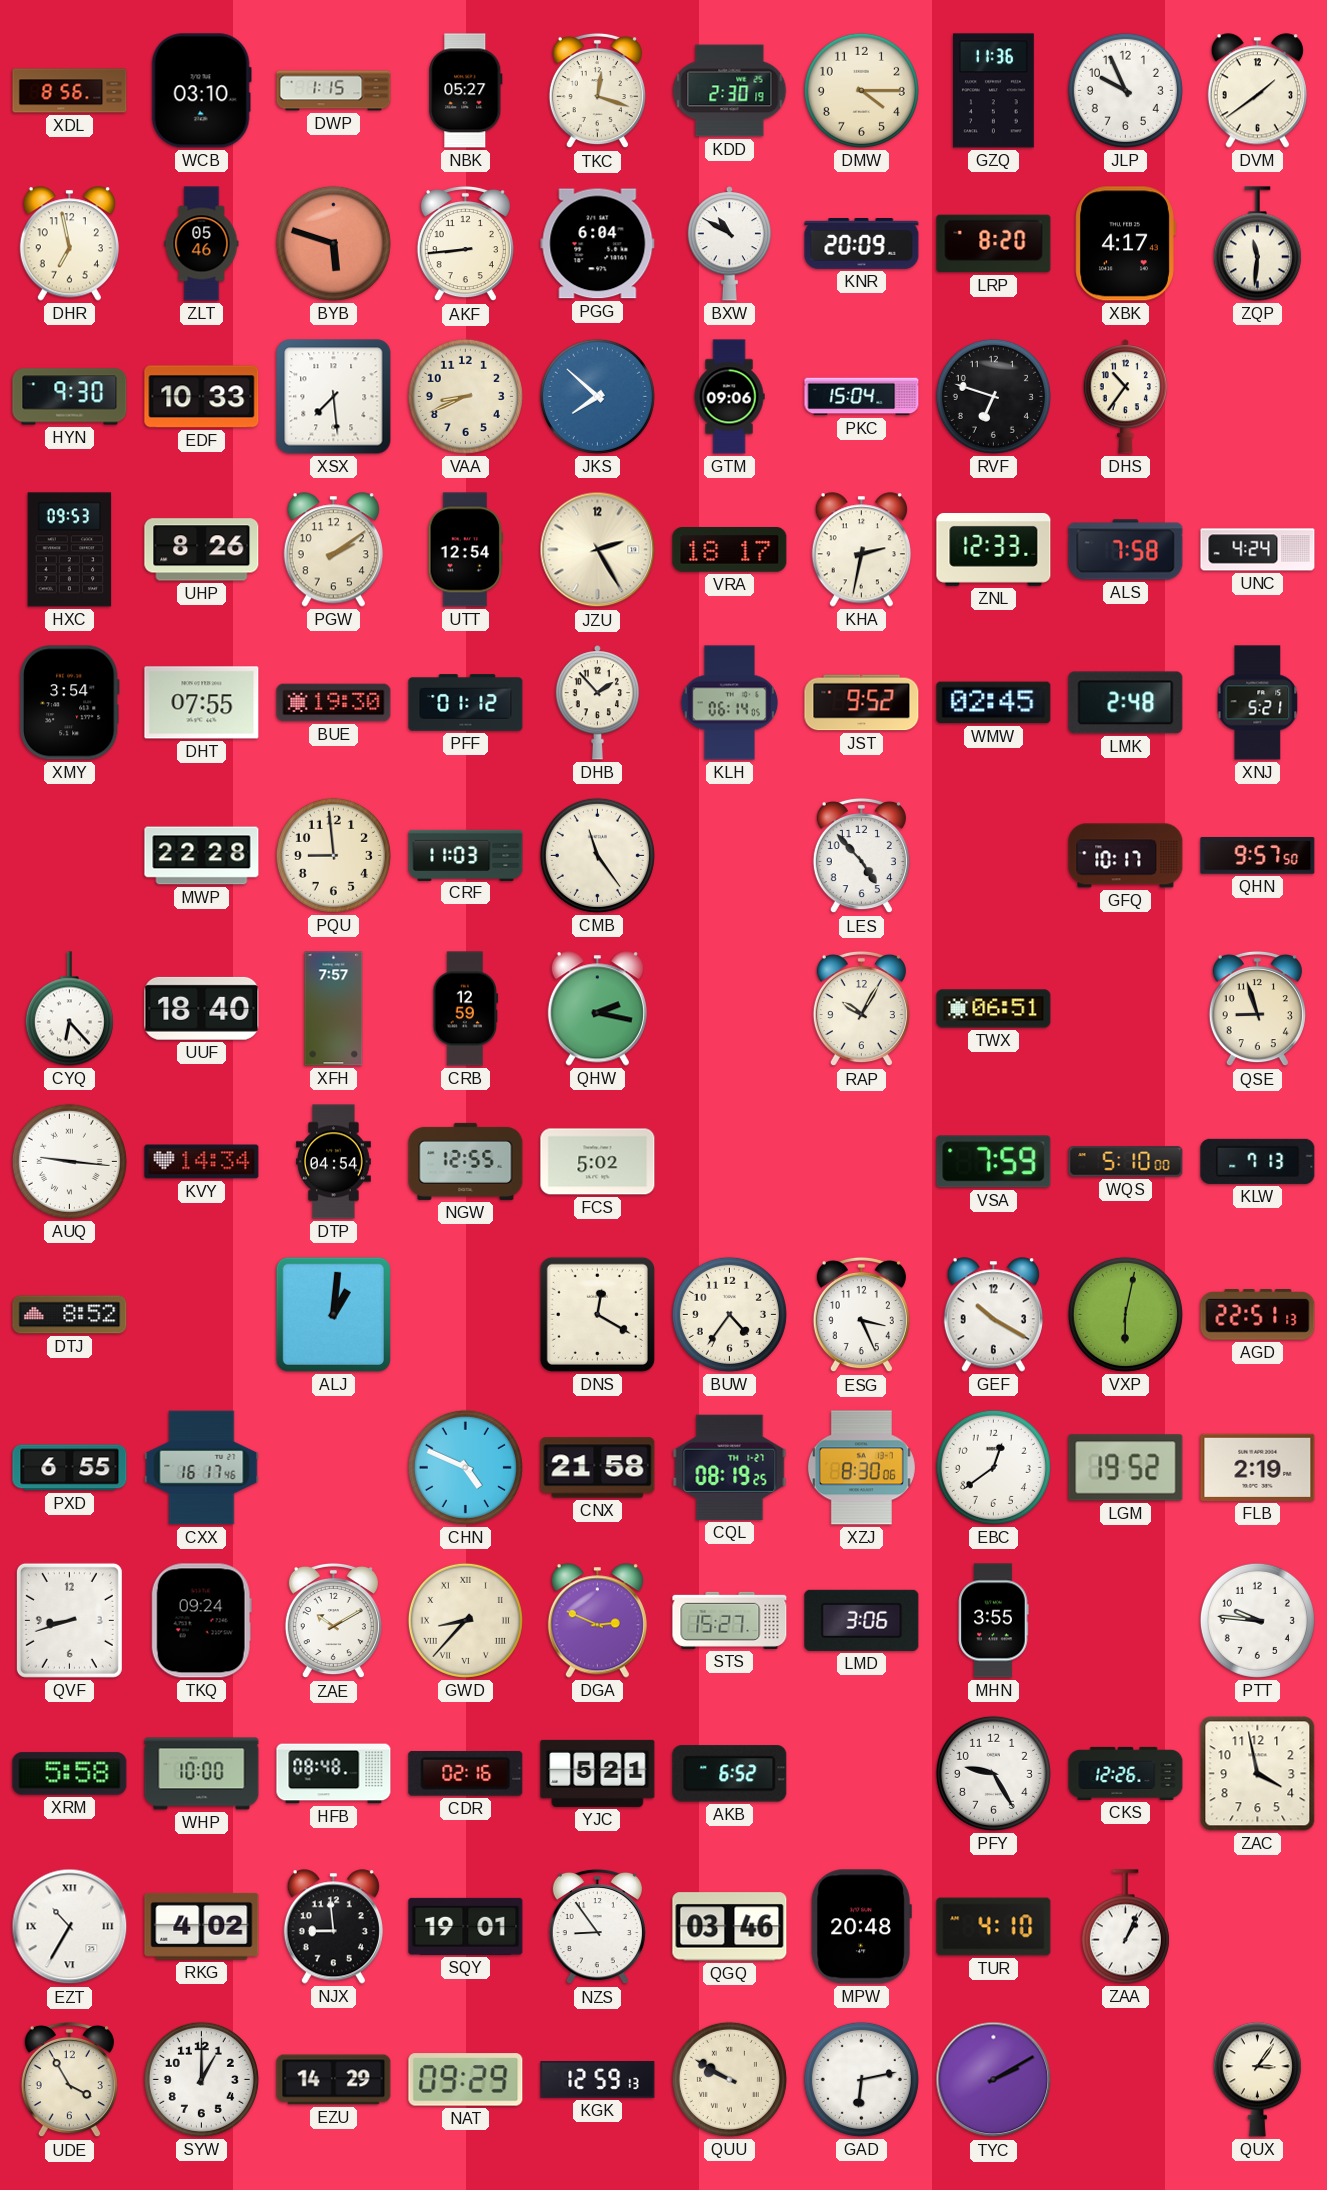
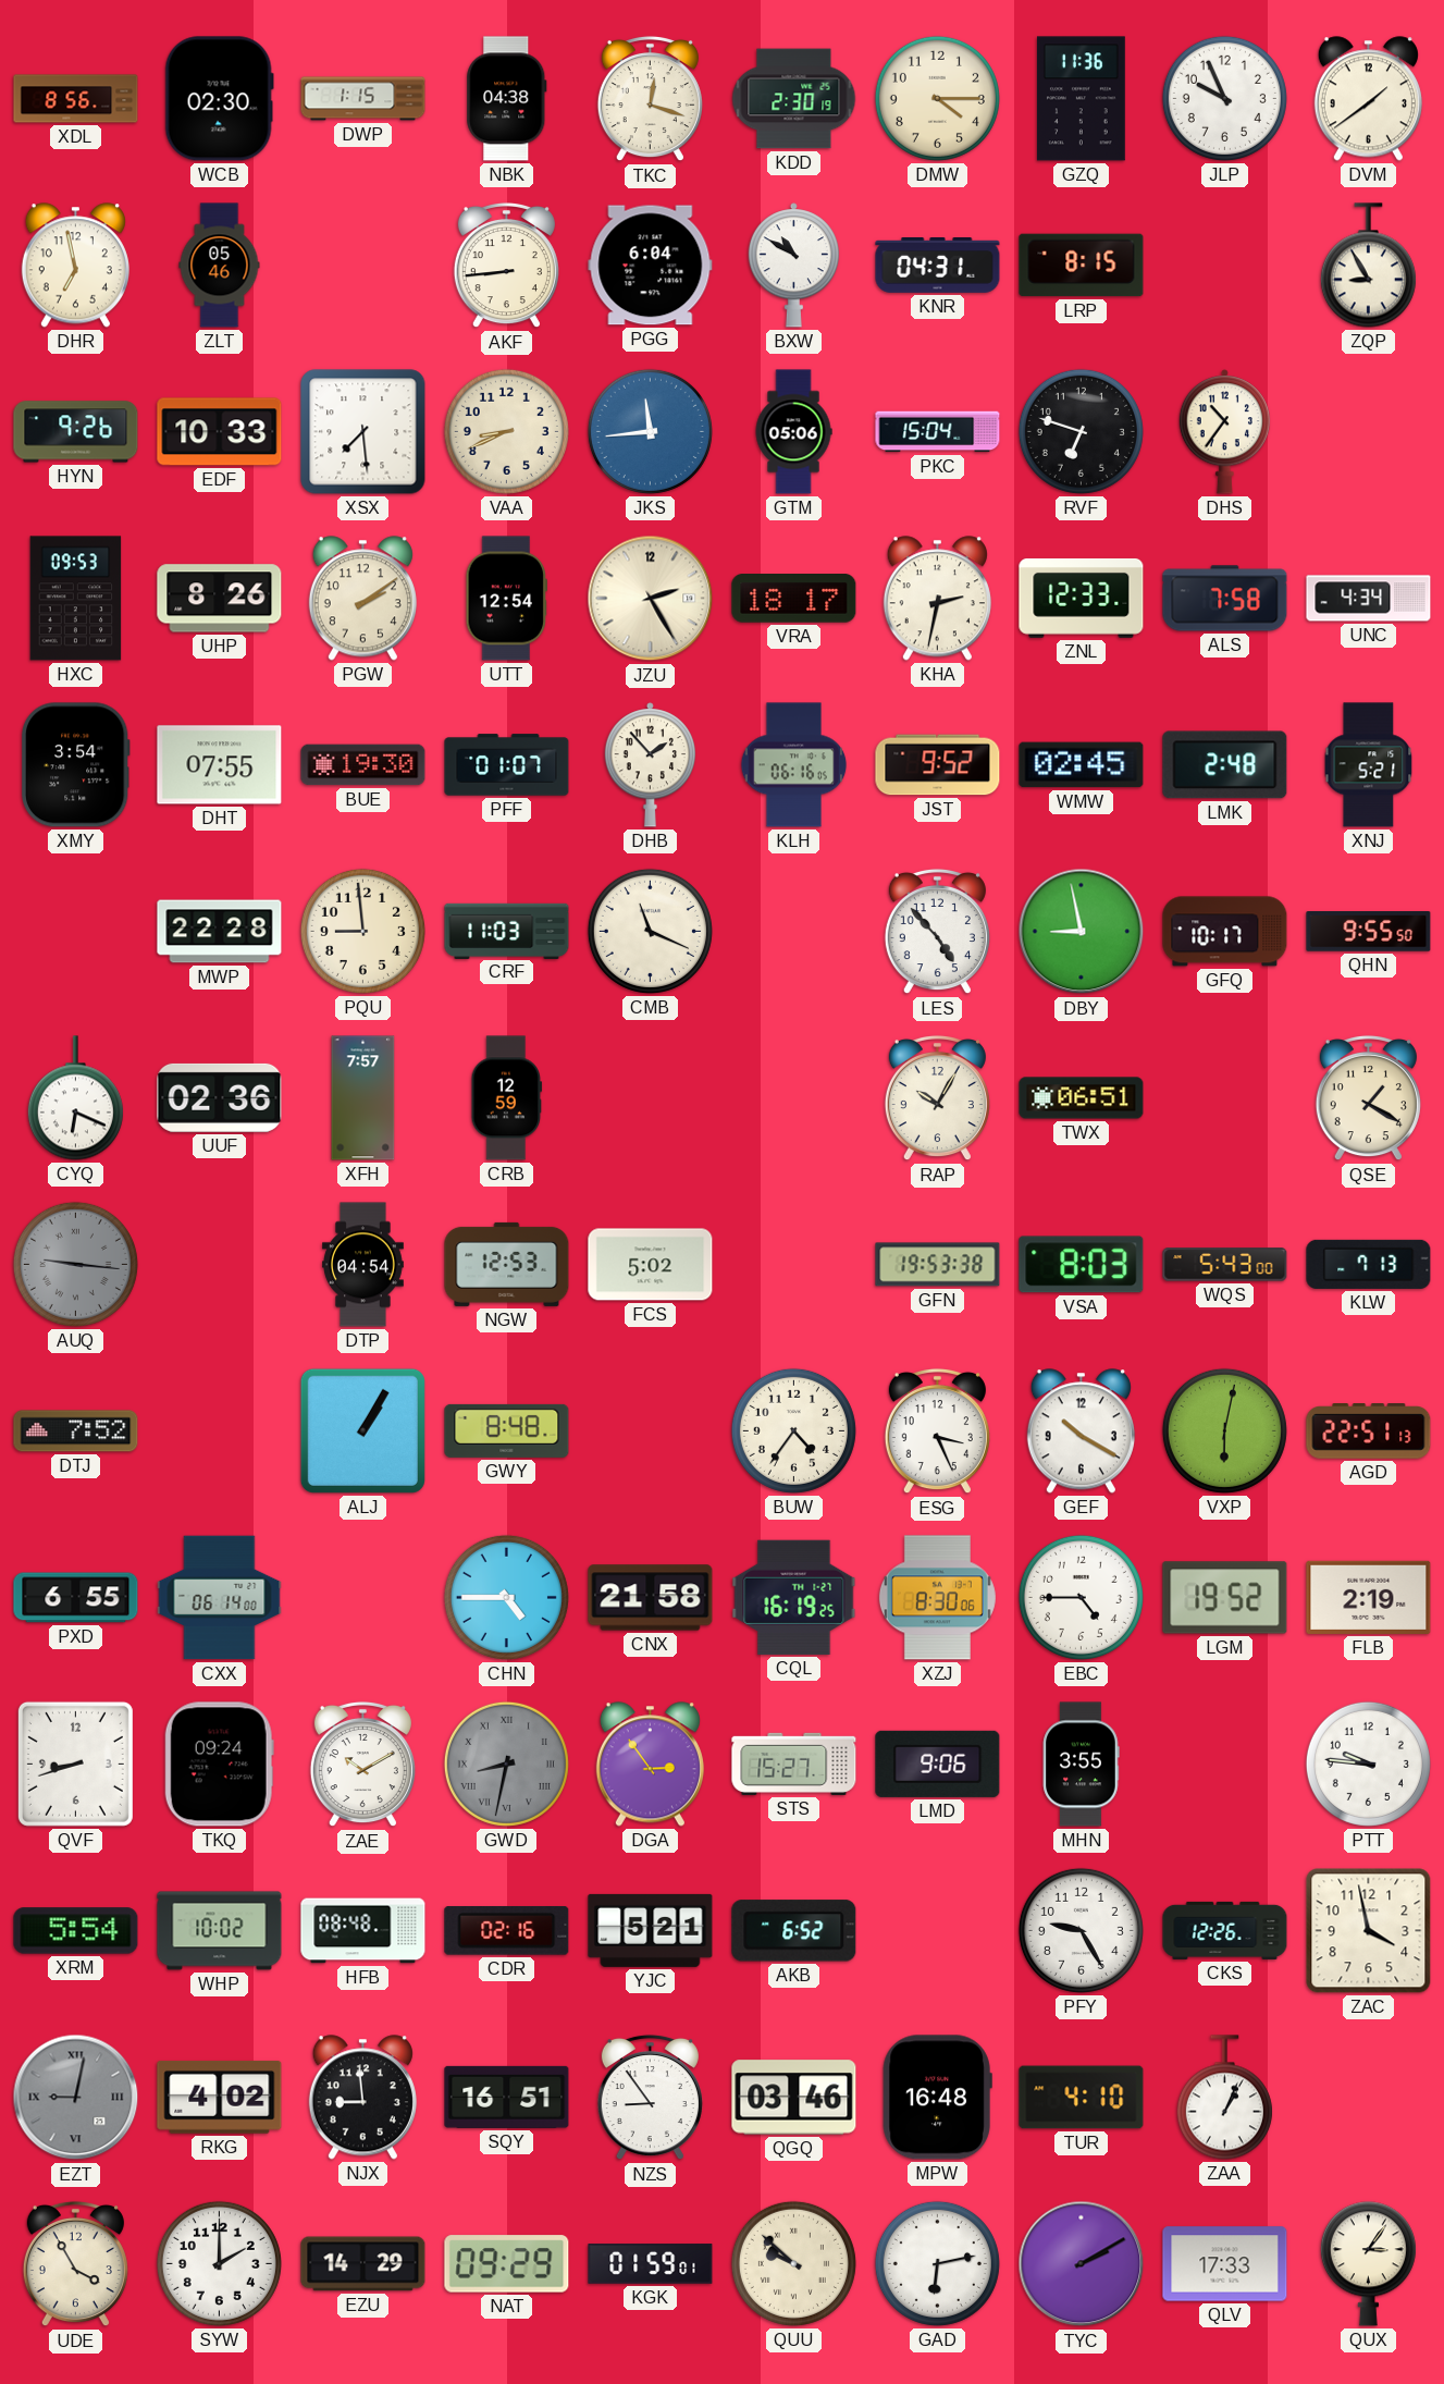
WCB: 03:10 -> 02:30
NBK: 05:27 -> 04:38
BYB: 5:48 -> none
KNR: 20:09 -> 04:31
LRP: 8:20 -> 8:15
XBK: 4:17 -> none
ZQP: 11:31 -> 8:55
HYN: 9:30 -> 9:26
JKS: 7:52 -> 11:44
GTM: 09:06 -> 05:06
UNC: 4:24 -> 4:34
PFF: 01:12 -> 01:07
KLH: 06:14 -> 06:16
CMB: 11:24 -> 11:19
DBY: none -> 8:58
QHN: 9:57 -> 9:55
CYQ: 6:23 -> 6:19
UUF: 18:40 -> 02:36
QHW: 2:17 -> none
QSE: 8:57 -> 1:20
AUQ dial: white -> grey
KVY: 14:34 -> none
NGW: 12:55 -> 12:53
GFN: none -> 19:53
VSA: 7:59 -> 8:03
WQS: 5:10 -> 5:43
DTJ: 8:52 -> 7:52
ALJ: 1:01 -> 1:05
GWY: none -> 8:48
DNS: 12:20 -> none
CXX: 16:17 -> 06:14
CHN: 4:49 -> 4:45
CQL: 08:19 -> 16:19
EBC: 12:39 -> 4:45
GWD: 8:37 -> 8:32
GWD dial: cream -> grey
DGA: 2:49 -> 2:54
LMD: 3:06 -> 9:06
XRM: 5:58 -> 5:54
WHP: 10:00 -> 10:02
EZT: 10:35 -> 9:02
EZT dial: white -> grey
SQY: 19:01 -> 16:51
MPW: 20:48 -> 16:48
SYW: 1:00 -> 2:00
KGK: 12:59 -> 01:59
QUU: 9:50 -> 9:52
QLV: none -> 17:33
